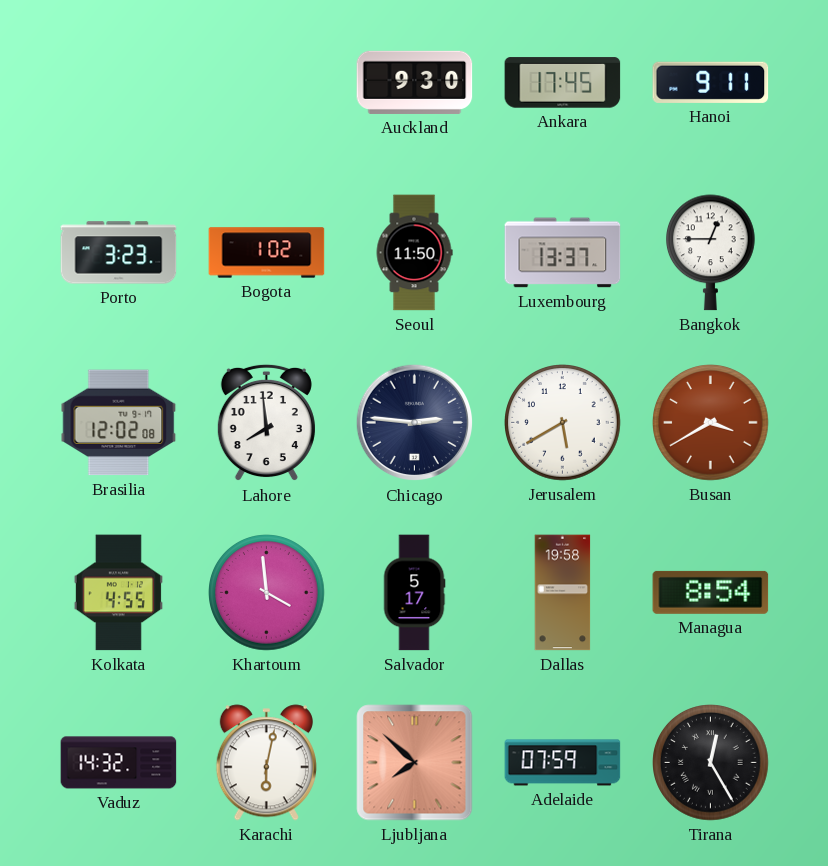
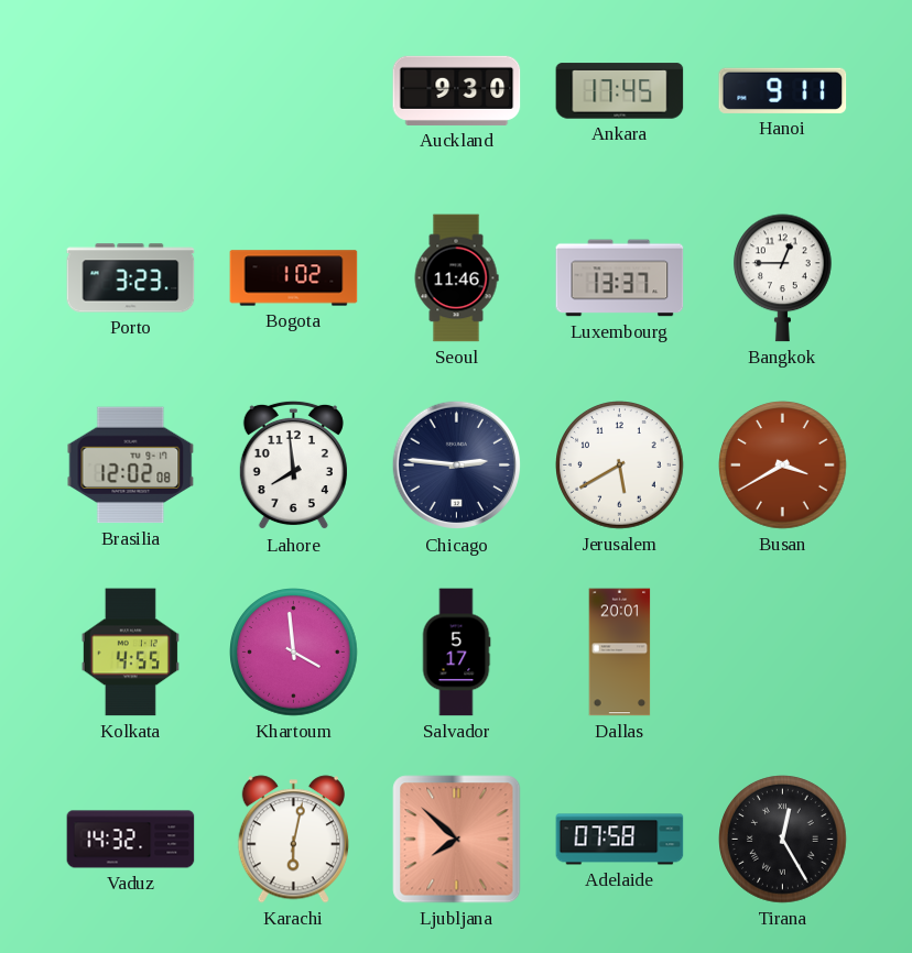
Seoul: 11:50 -> 11:46
Dallas: 19:58 -> 20:01
Managua: 8:54 -> none
Adelaide: 07:59 -> 07:58
